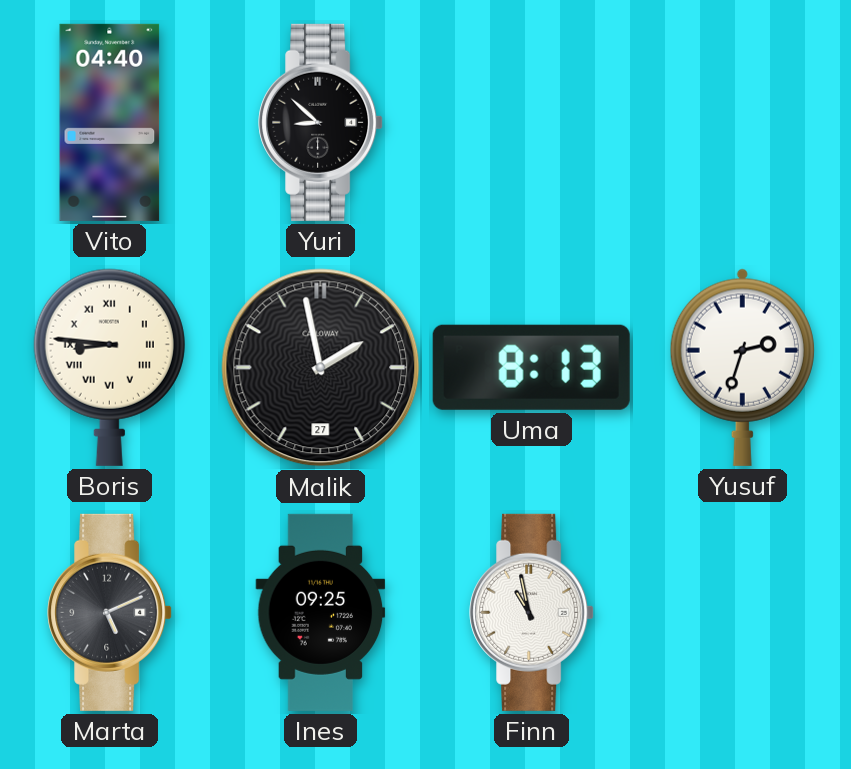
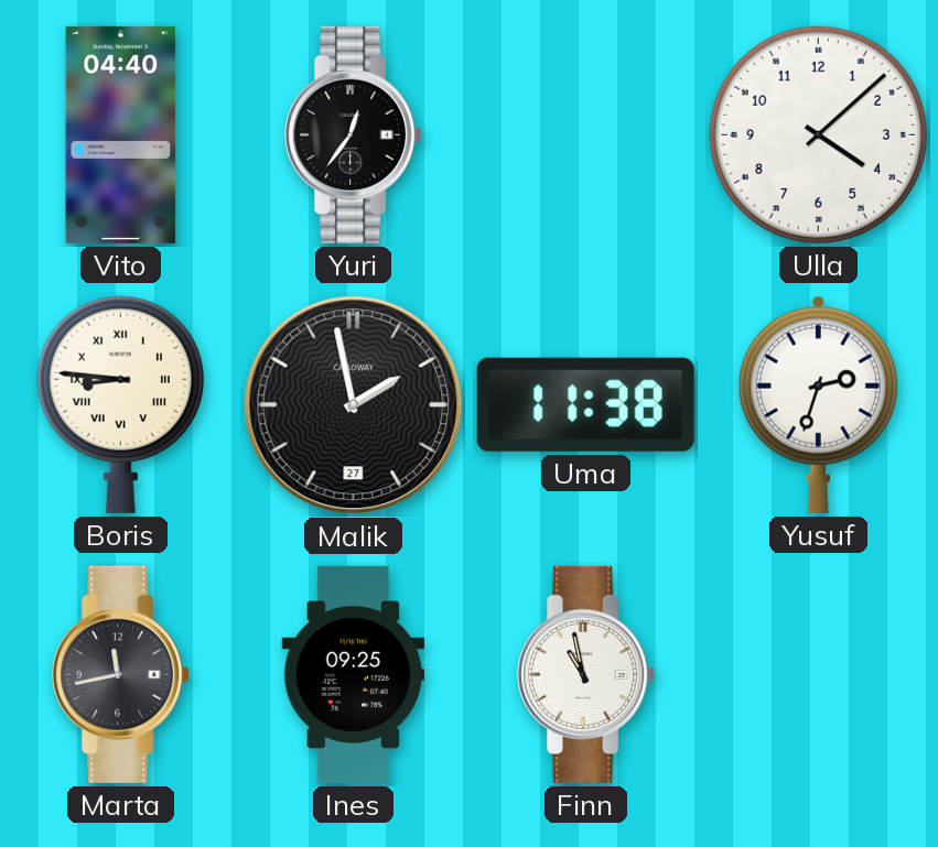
Yuri: 8:52 -> 12:36
Ulla: none -> 4:08
Uma: 8:13 -> 11:38
Marta: 5:11 -> 11:43
